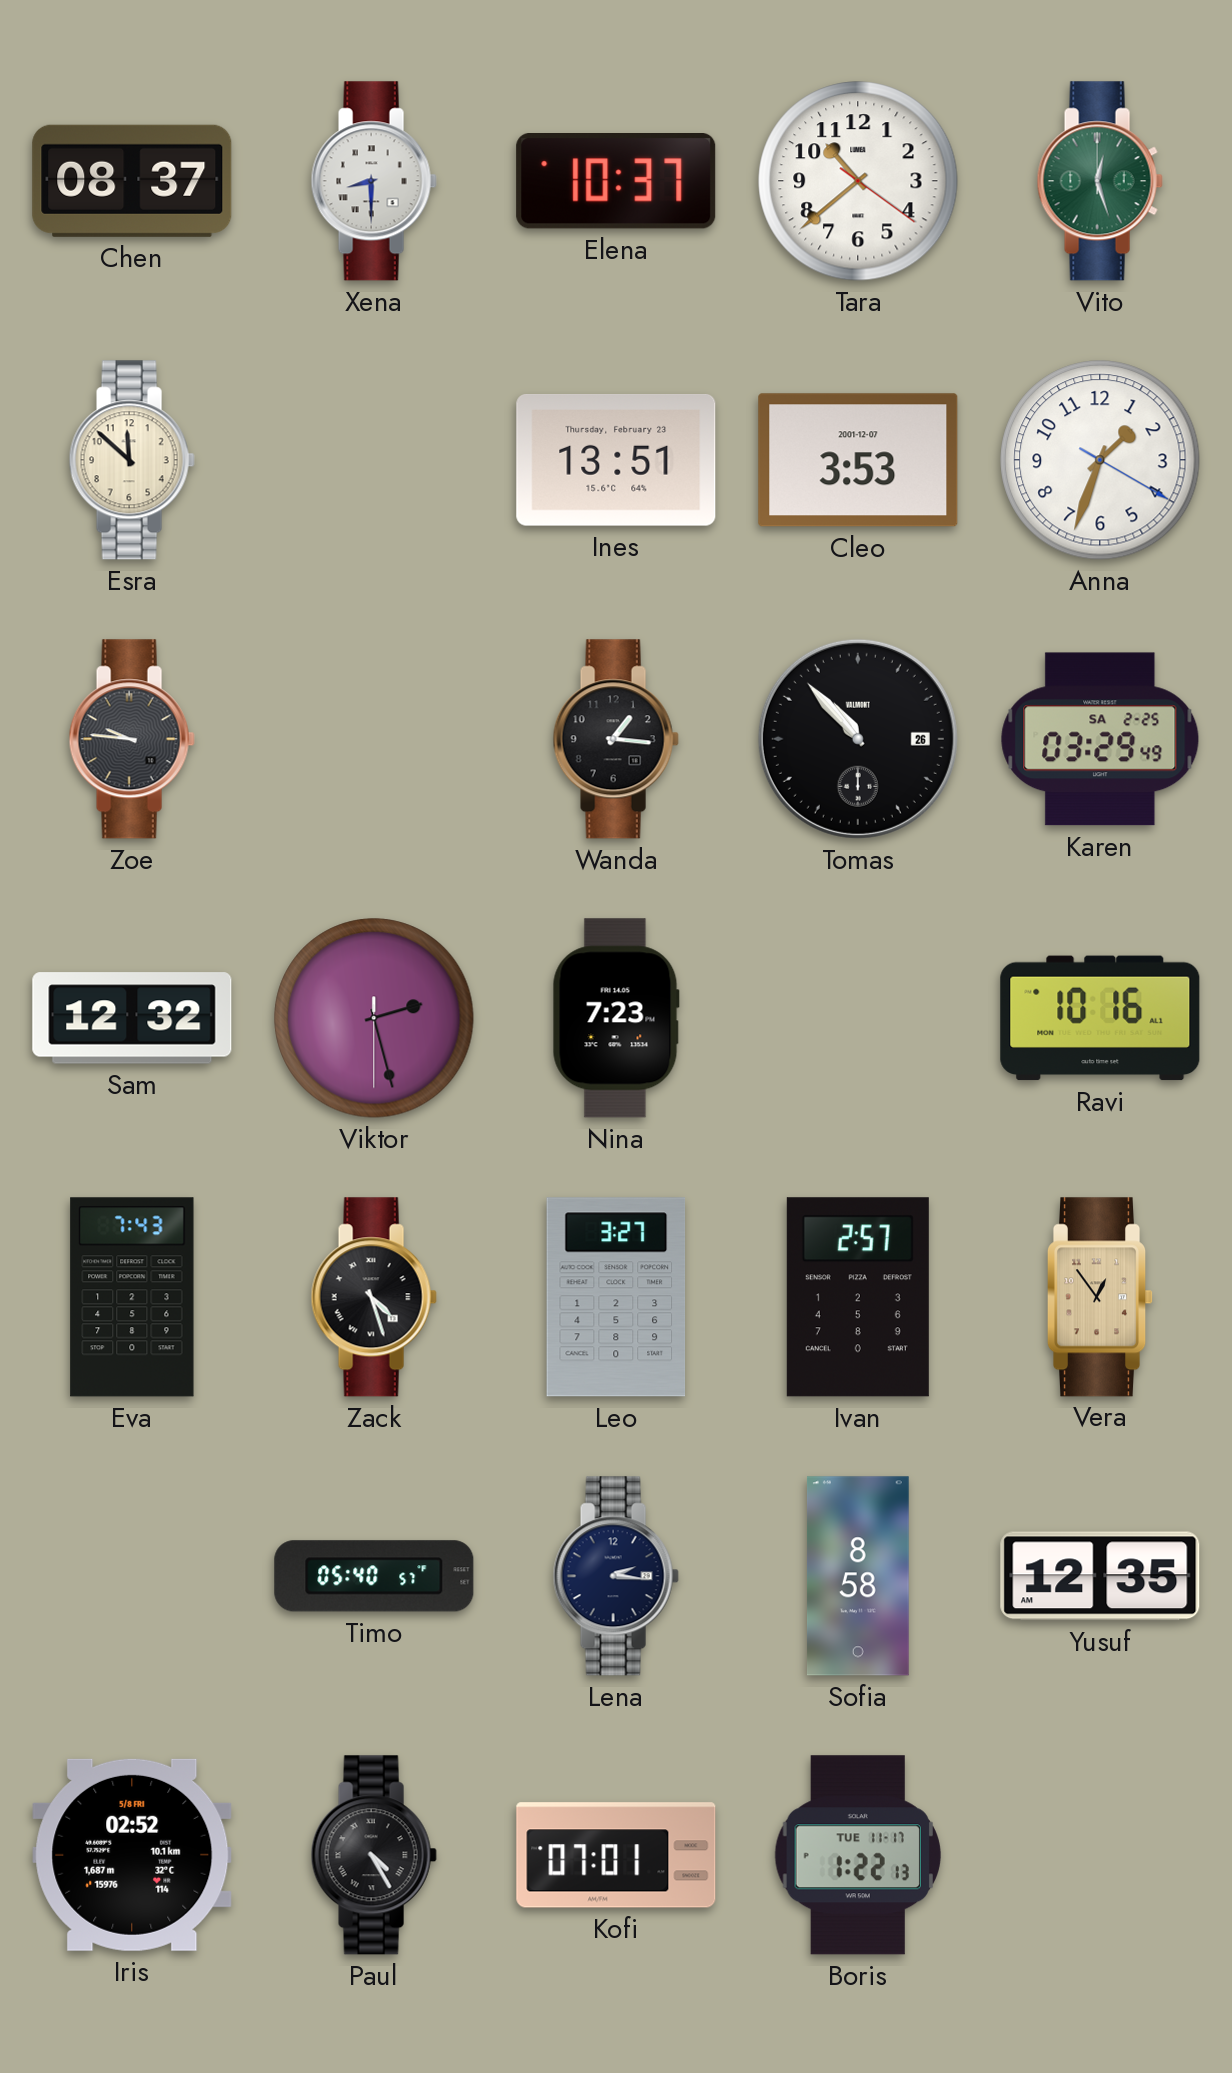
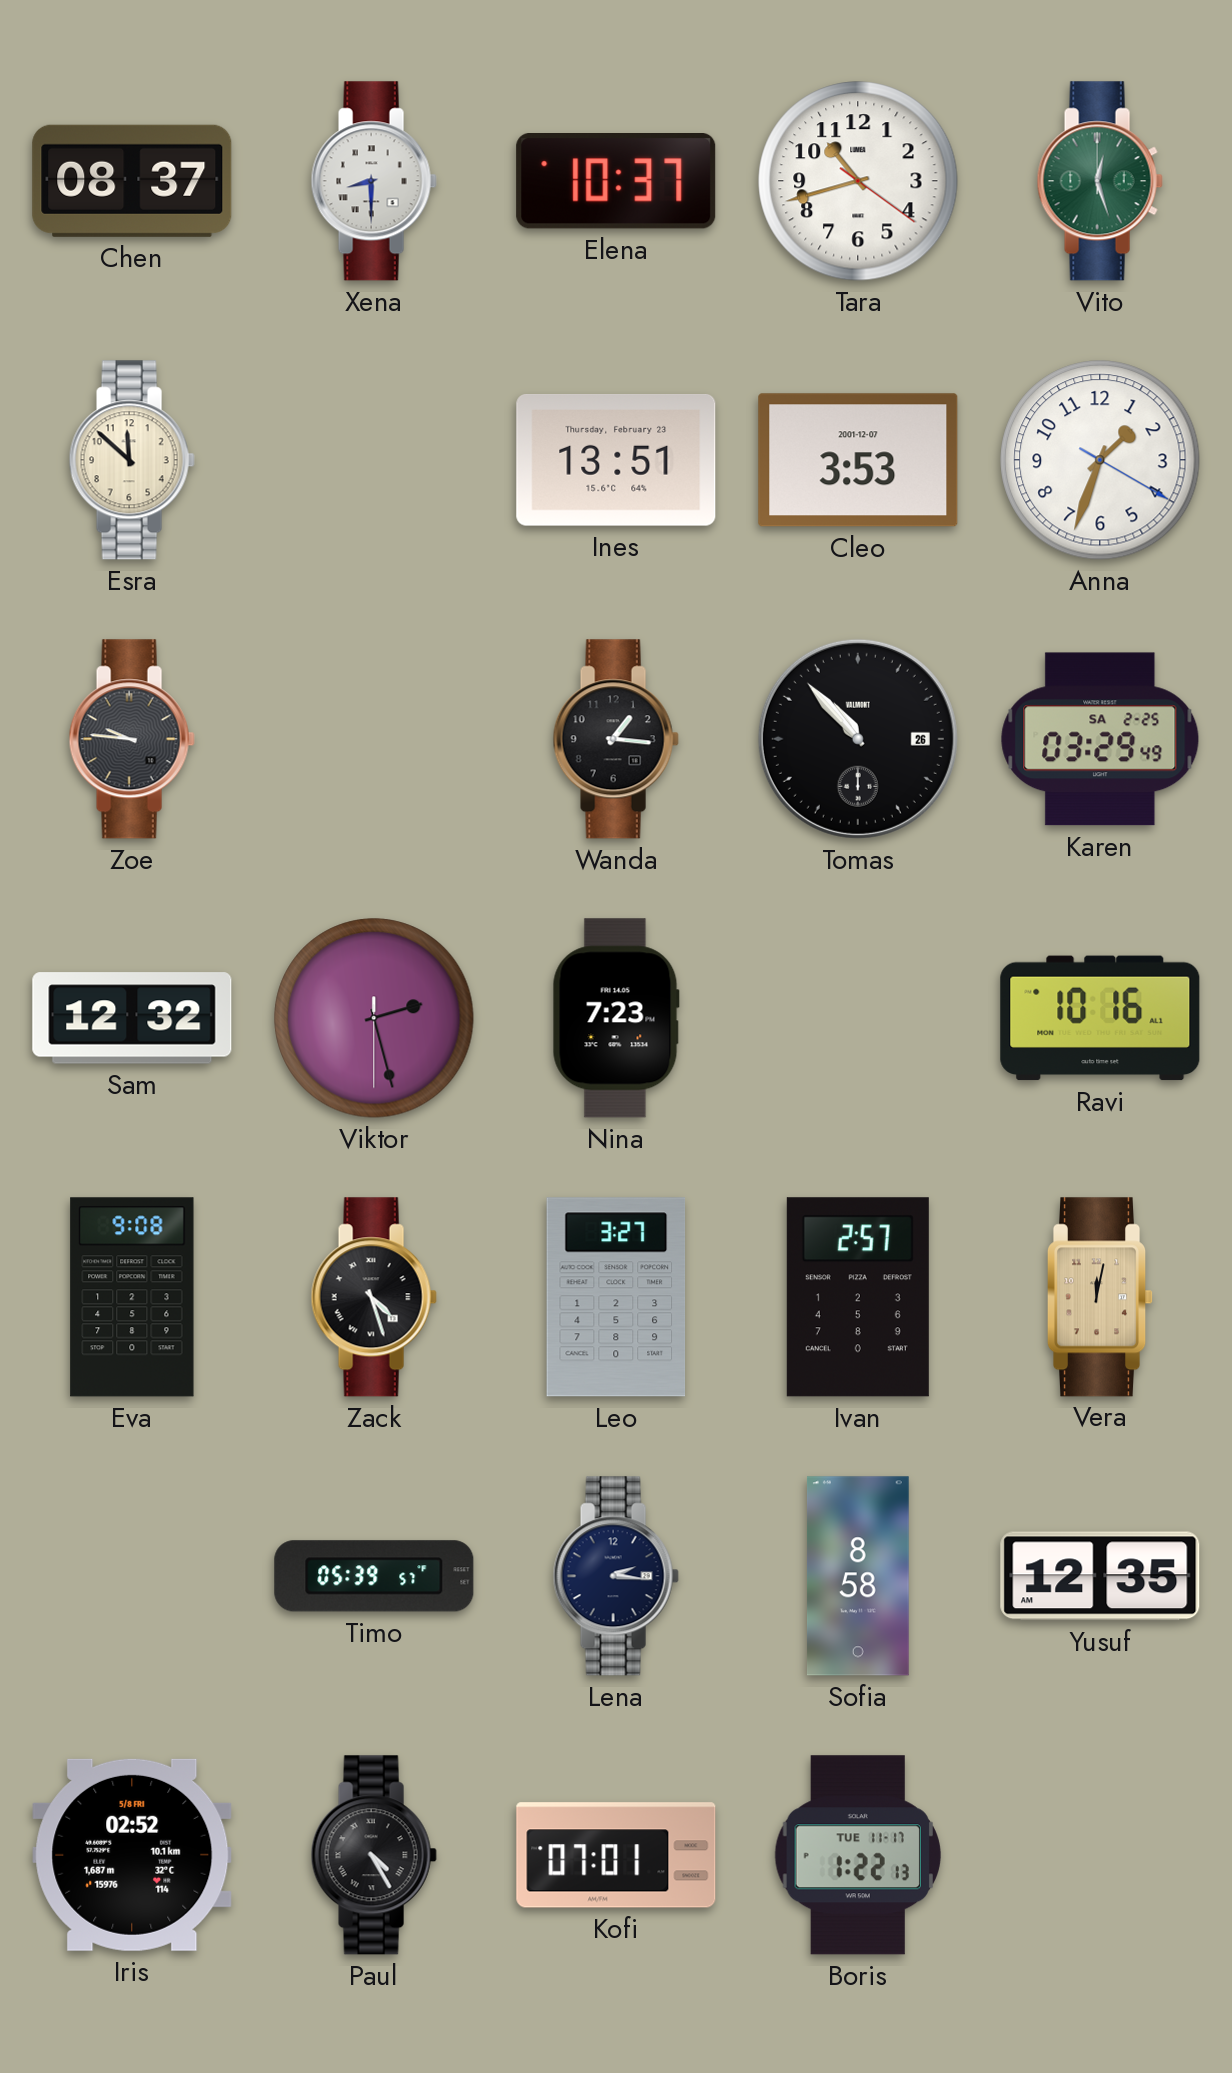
Tara: 10:38 -> 10:42
Eva: 7:43 -> 9:08
Vera: 12:54 -> 12:02
Timo: 05:40 -> 05:39
